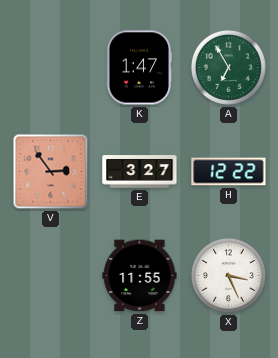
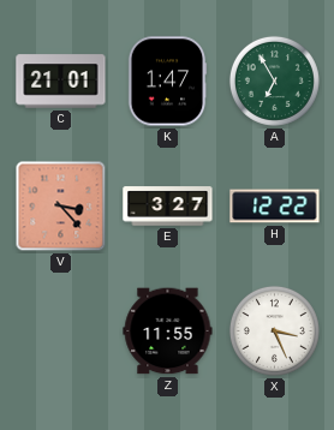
C: none -> 21:01
V: 2:54 -> 3:23
